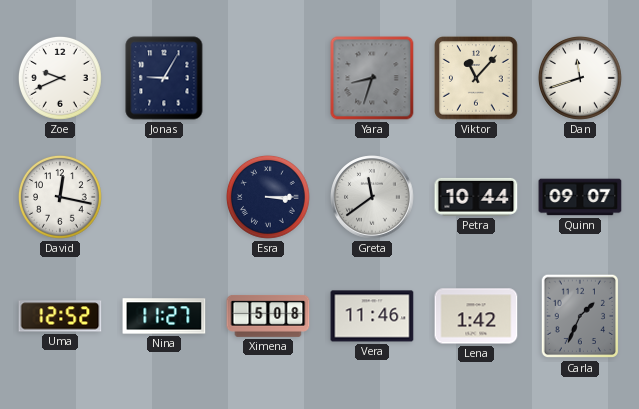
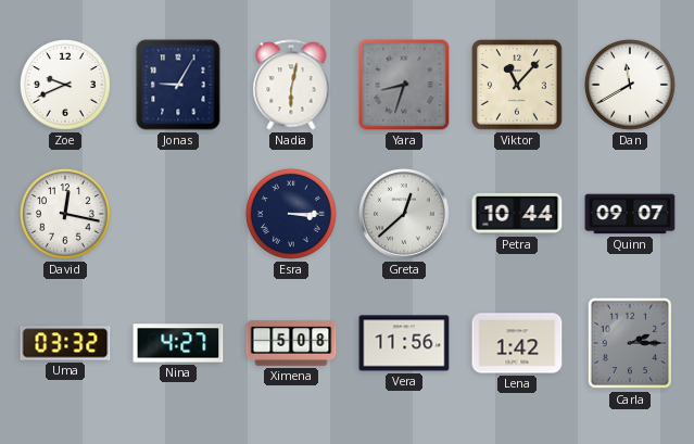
Nadia: none -> 6:02
Dan: 11:42 -> 11:40
Greta: 11:39 -> 12:38
Uma: 12:52 -> 03:32
Nina: 11:27 -> 4:27
Vera: 11:46 -> 11:56
Carla: 1:34 -> 2:15
